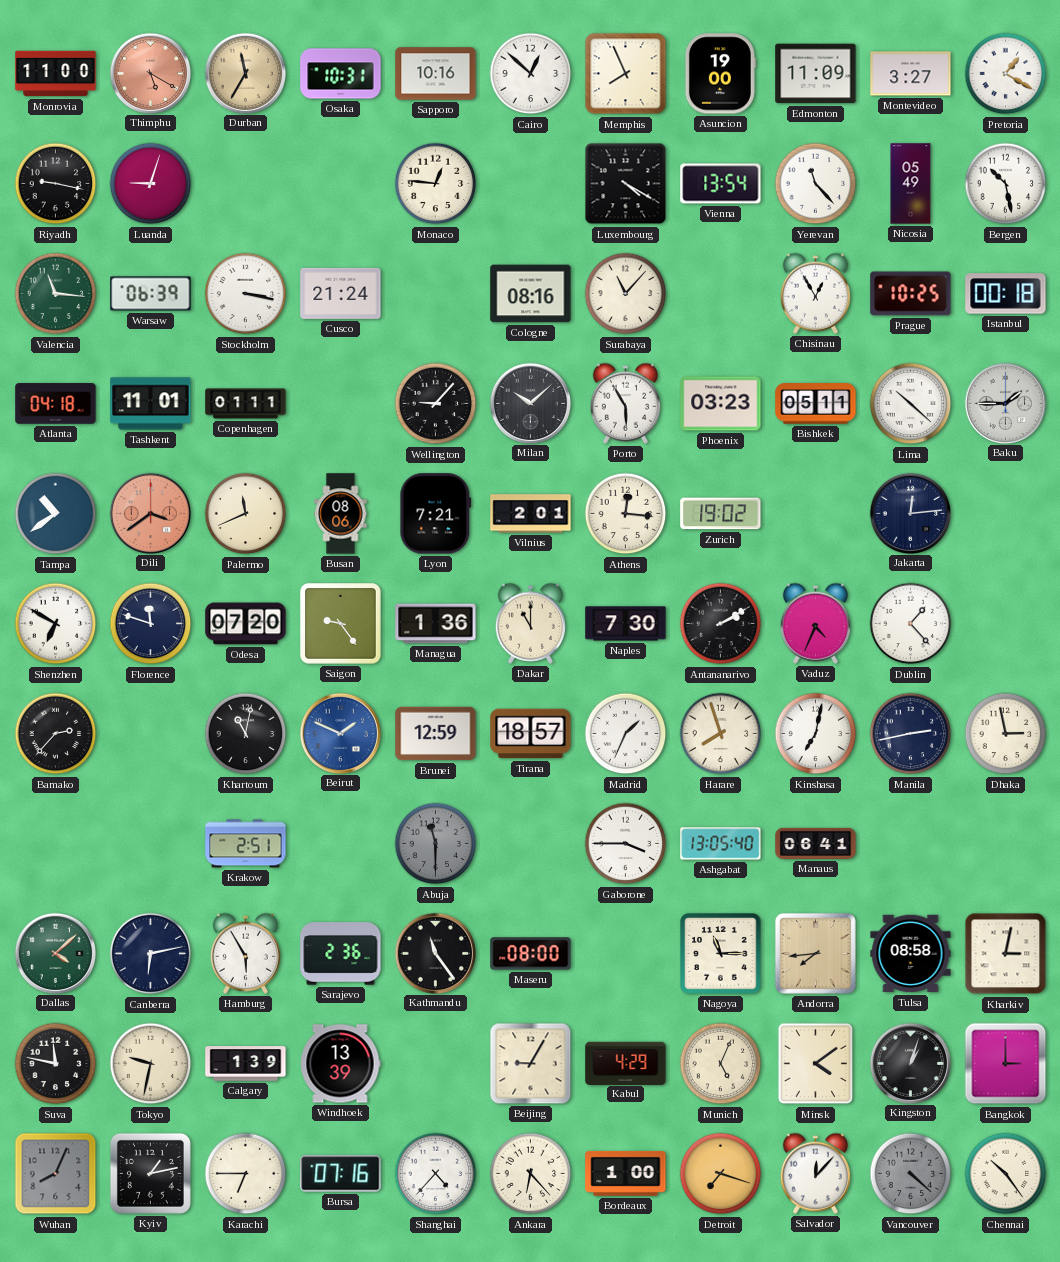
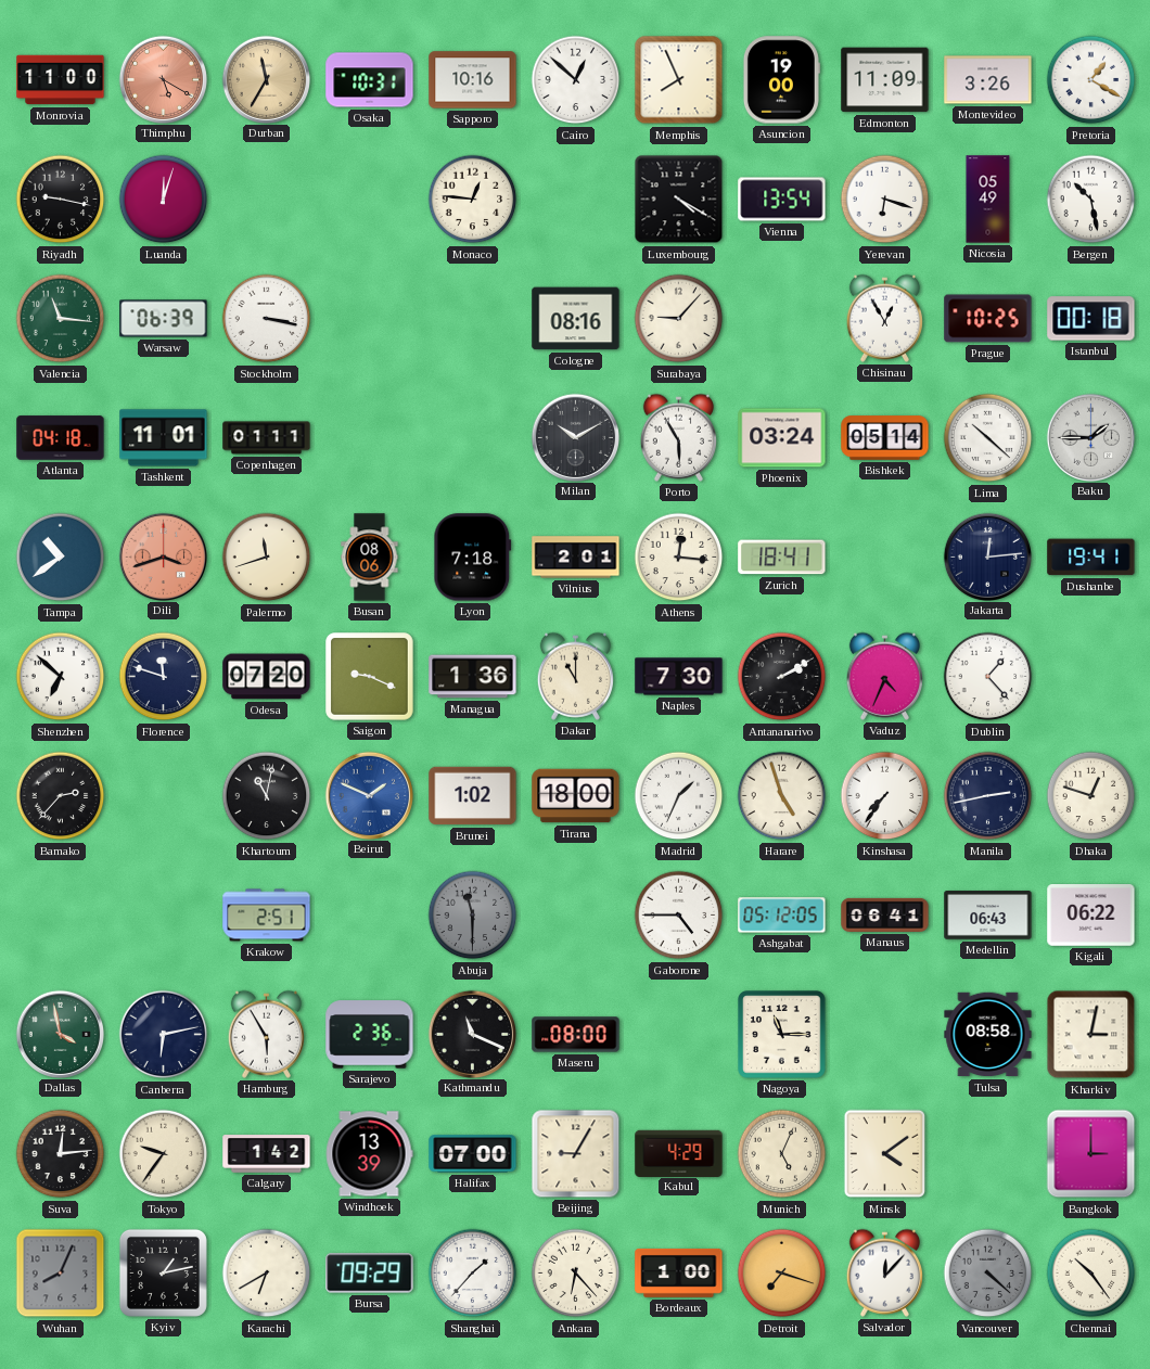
Montevideo: 3:27 -> 3:26
Luanda: 9:03 -> 12:03
Yerevan: 11:23 -> 6:18
Cusco: 21:24 -> none
Surabaya: 11:07 -> 9:07
Wellington: 9:07 -> none
Milan: 10:08 -> 10:10
Phoenix: 03:23 -> 03:24
Bishkek: 05:11 -> 05:14
Dili: 3:39 -> 3:42
Palermo: 11:41 -> 11:42
Lyon: 7:21 -> 7:18
Zurich: 19:02 -> 18:41
Dushanbe: none -> 19:41
Shenzhen: 6:50 -> 6:52
Saigon: 9:24 -> 9:19
Brunei: 12:59 -> 1:02
Tirana: 18:57 -> 18:00
Harare: 7:57 -> 4:57
Kinshasa: 7:02 -> 7:36
Dhaka: 2:58 -> 12:48
Gaborone: 3:45 -> 4:45
Ashgabat: 13:05 -> 05:12
Medellin: none -> 06:43
Kigali: none -> 06:22
Dallas: 4:08 -> 3:58
Kathmandu: 11:24 -> 11:19
Andorra: 7:44 -> none
Suva: 11:47 -> 12:14
Tokyo: 9:32 -> 9:36
Calgary: 1:39 -> 1:42
Halifax: none -> 07:00
Kingston: 1:03 -> none
Karachi: 6:45 -> 6:40
Bursa: 07:16 -> 09:29
Shanghai: 4:37 -> 1:37
